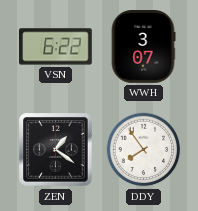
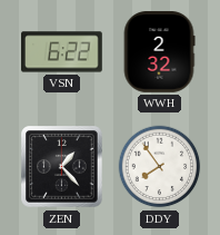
WWH: 3:07 -> 2:32
ZEN: 1:21 -> 1:23
